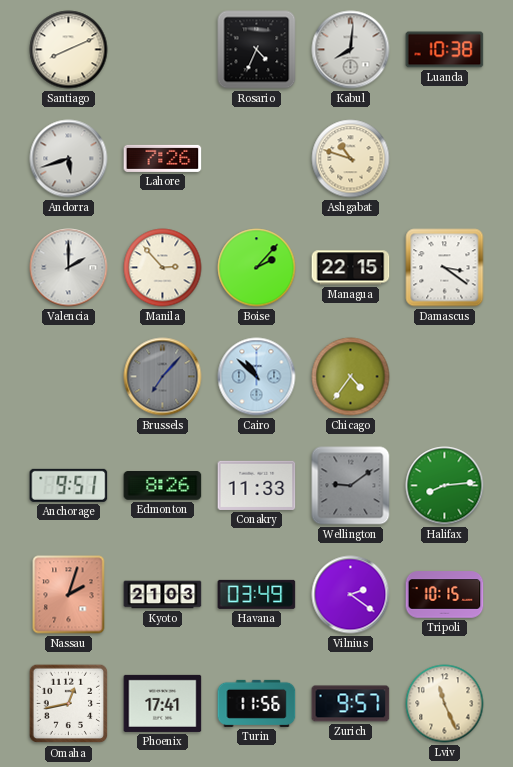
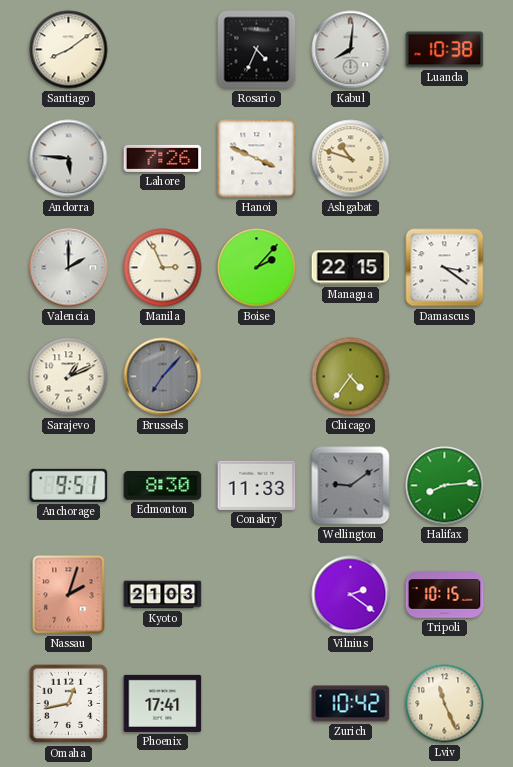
Santiago: 8:11 -> 8:09
Andorra: 5:42 -> 5:46
Hanoi: none -> 3:49
Manila: 2:53 -> 2:56
Sarajevo: none -> 1:11
Cairo: 10:52 -> none
Edmonton: 8:26 -> 8:30
Havana: 03:49 -> none
Turin: 11:56 -> none
Zurich: 9:57 -> 10:42
